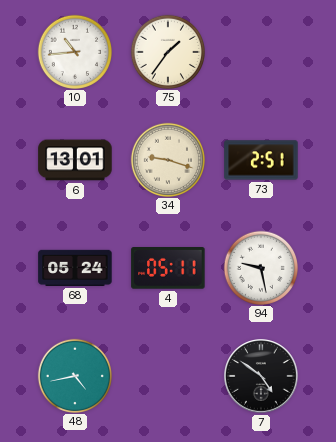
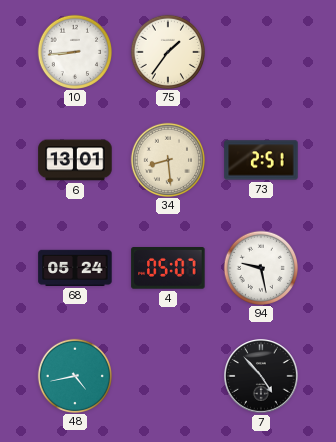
10: 10:44 -> 8:44
34: 9:18 -> 8:29
4: 05:11 -> 05:07
7: 4:51 -> 4:53
